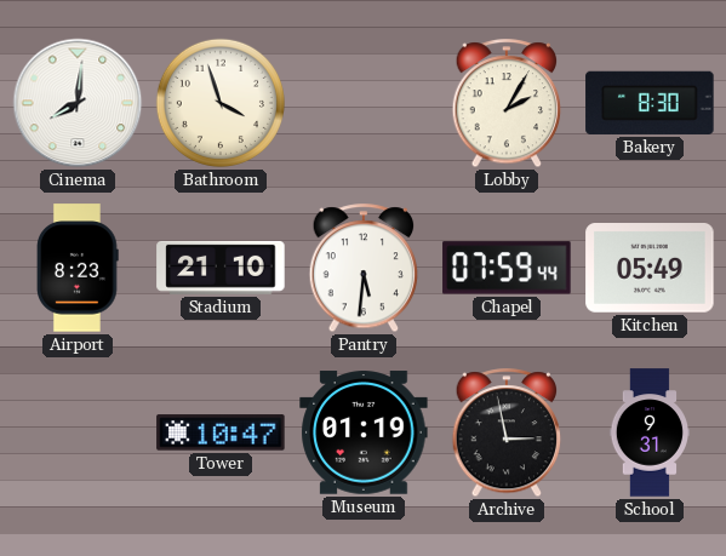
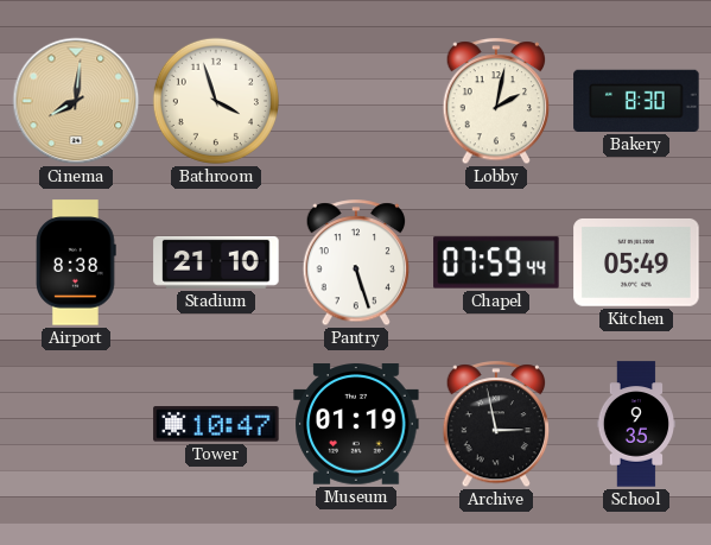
Cinema dial: white -> champagne
Lobby: 2:05 -> 2:02
Airport: 8:23 -> 8:38
Pantry: 5:31 -> 5:27
School: 9:31 -> 9:35
